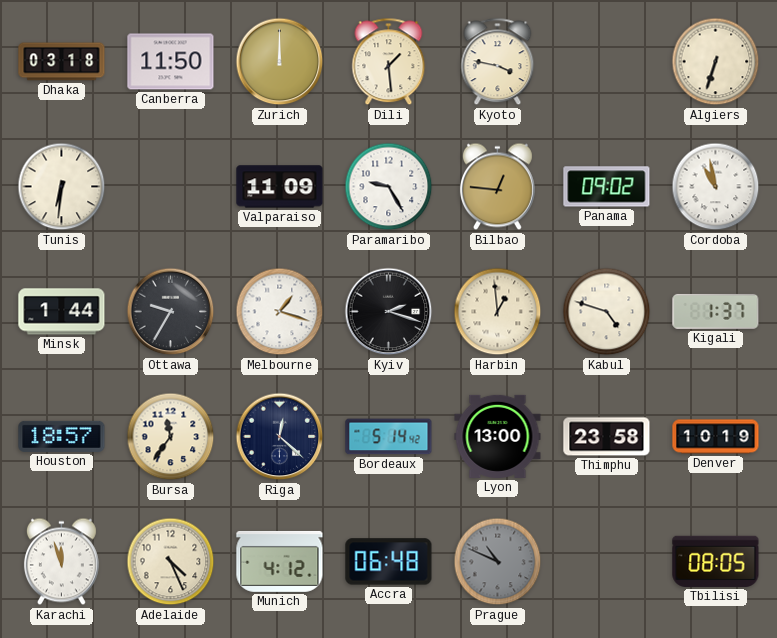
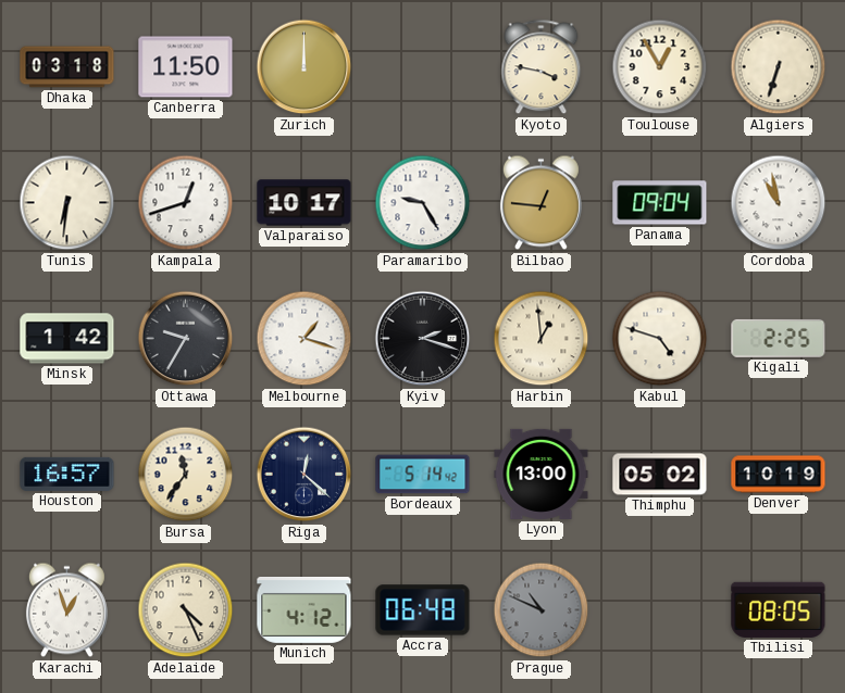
Dili: 1:29 -> none
Toulouse: none -> 12:55
Kampala: none -> 12:42
Valparaiso: 11:09 -> 10:17
Panama: 09:02 -> 09:04
Minsk: 1:44 -> 1:42
Kigali: 1:37 -> 2:25
Houston: 18:57 -> 16:57
Thimphu: 23:58 -> 05:02
Karachi: 11:57 -> 12:57
